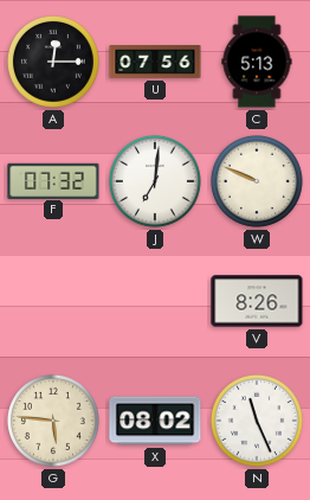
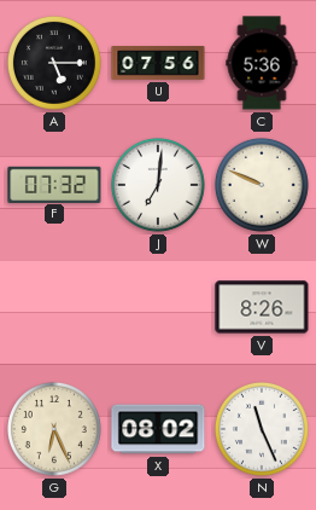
A: 12:15 -> 5:15
C: 5:13 -> 5:36
G: 5:46 -> 6:26
